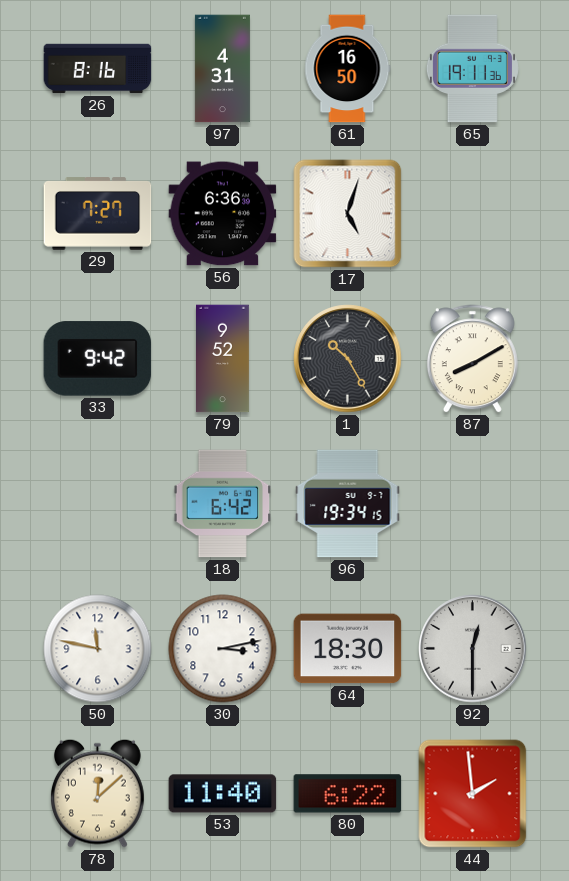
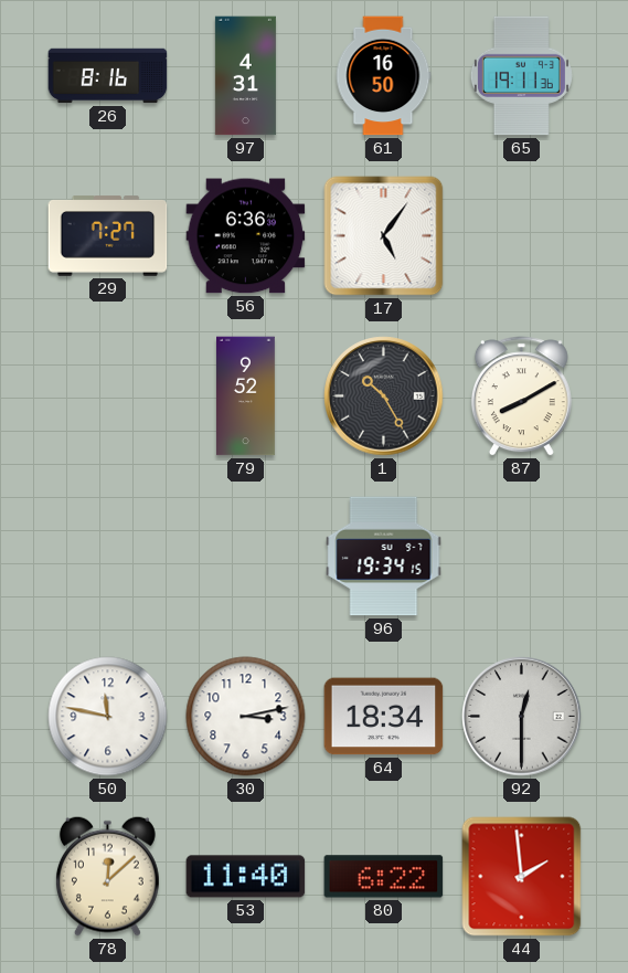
17: 5:03 -> 5:06
33: 9:42 -> none
18: 6:42 -> none
64: 18:30 -> 18:34
